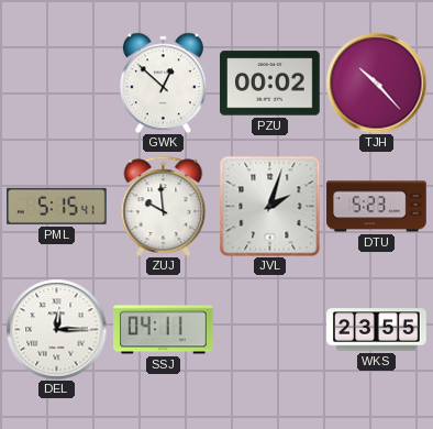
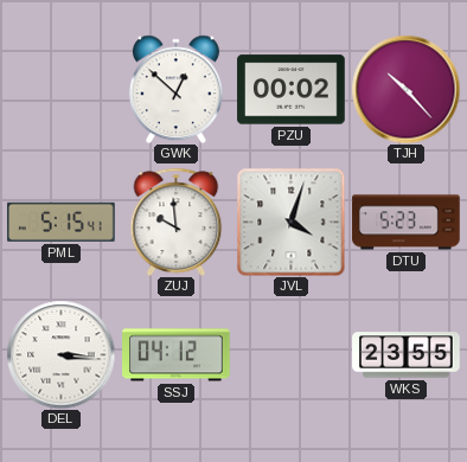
JVL: 2:03 -> 4:03
DEL: 12:15 -> 3:16
SSJ: 04:11 -> 04:12
